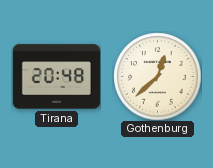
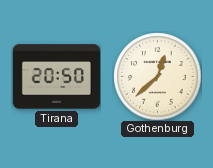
Tirana: 20:48 -> 20:50
